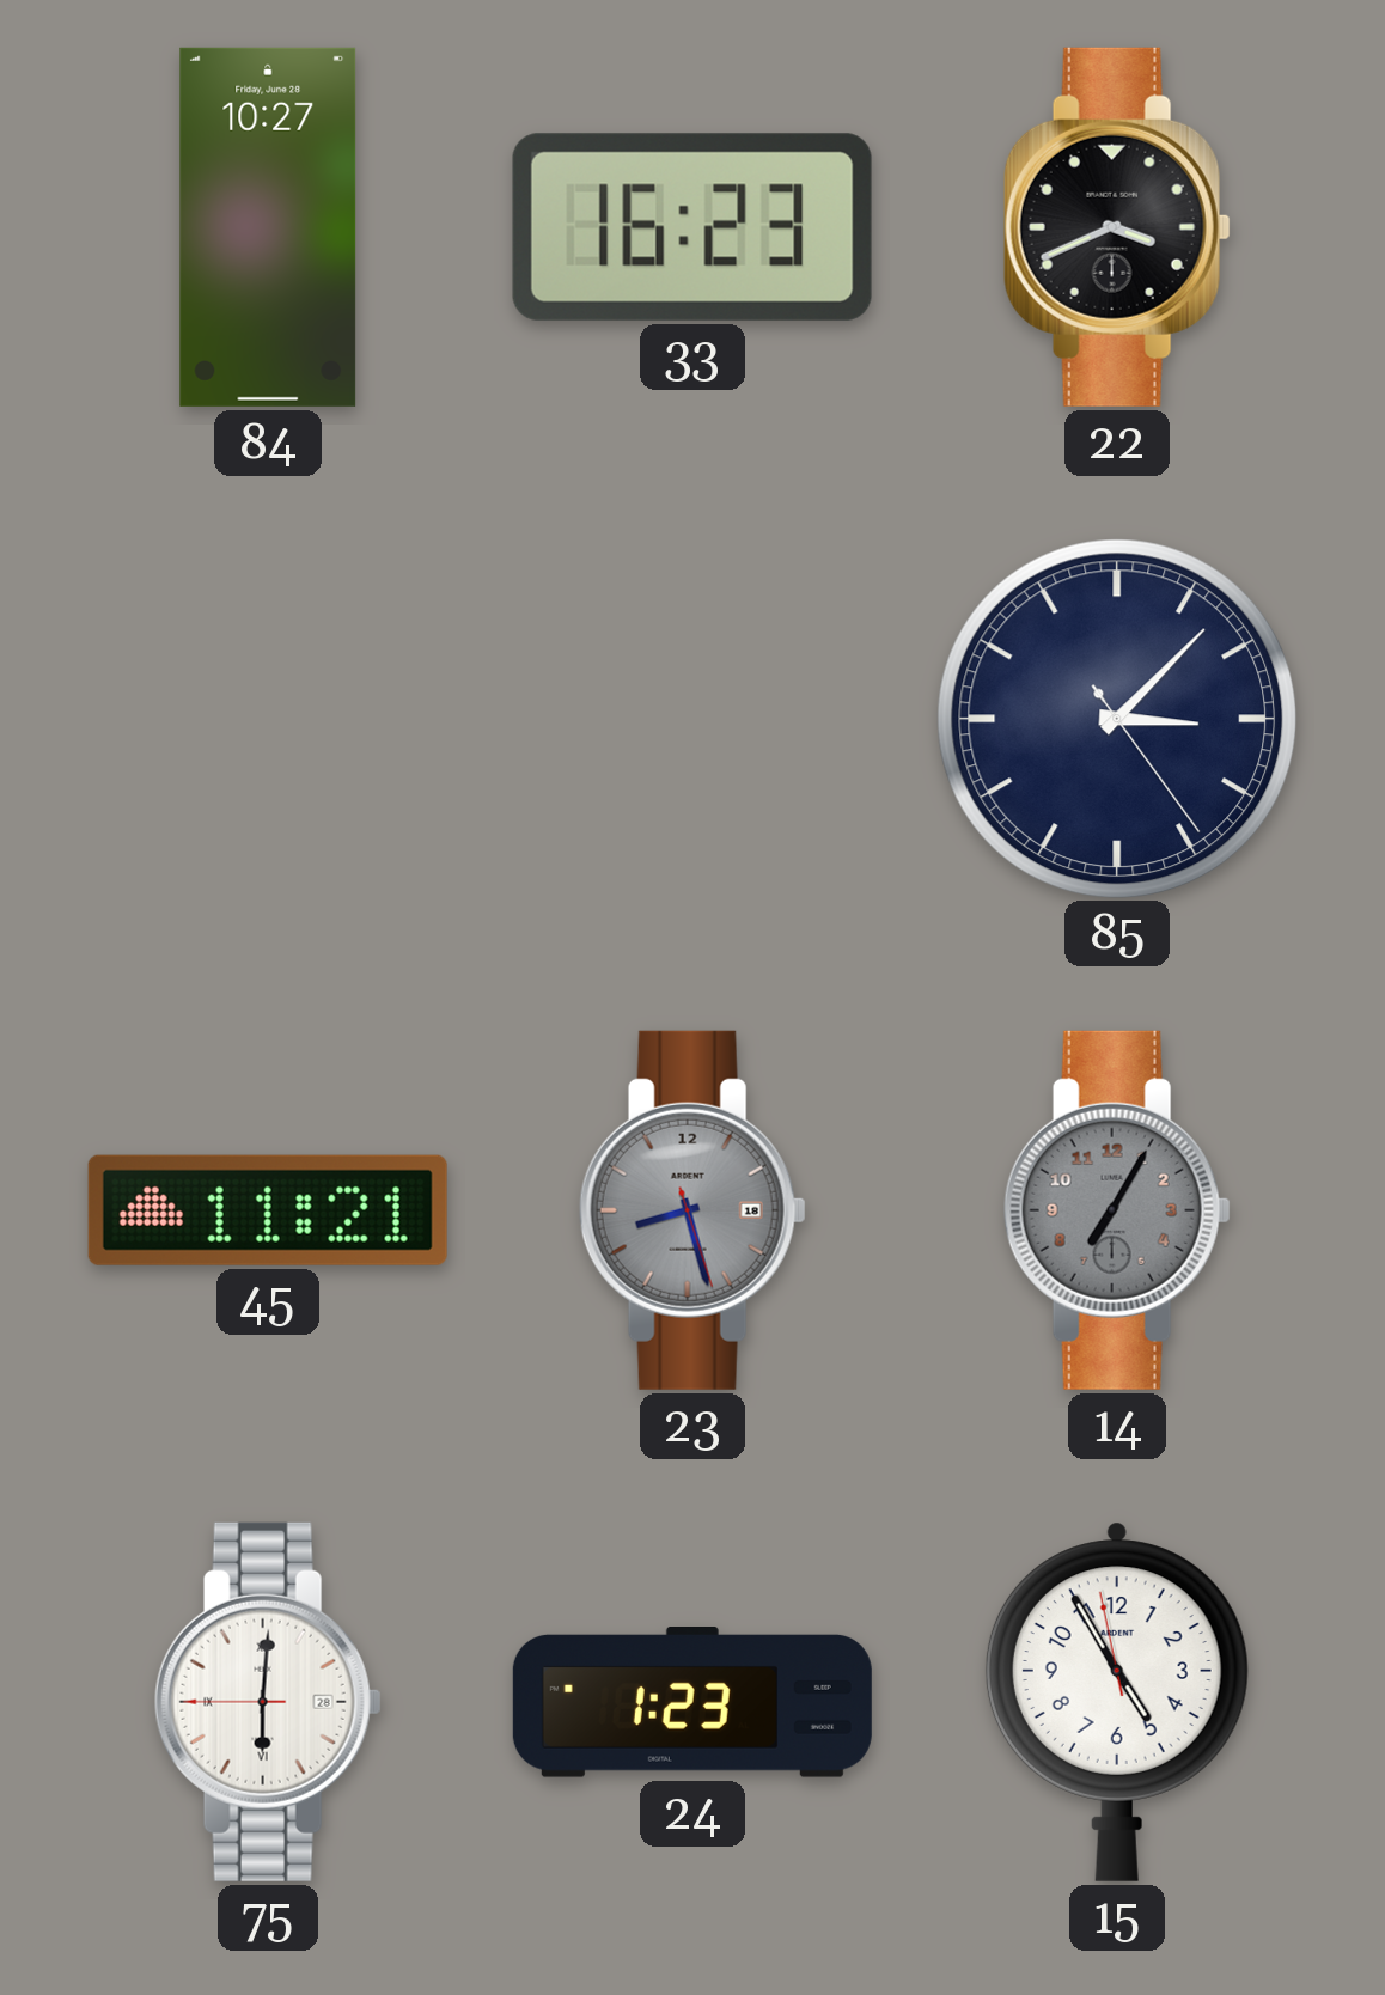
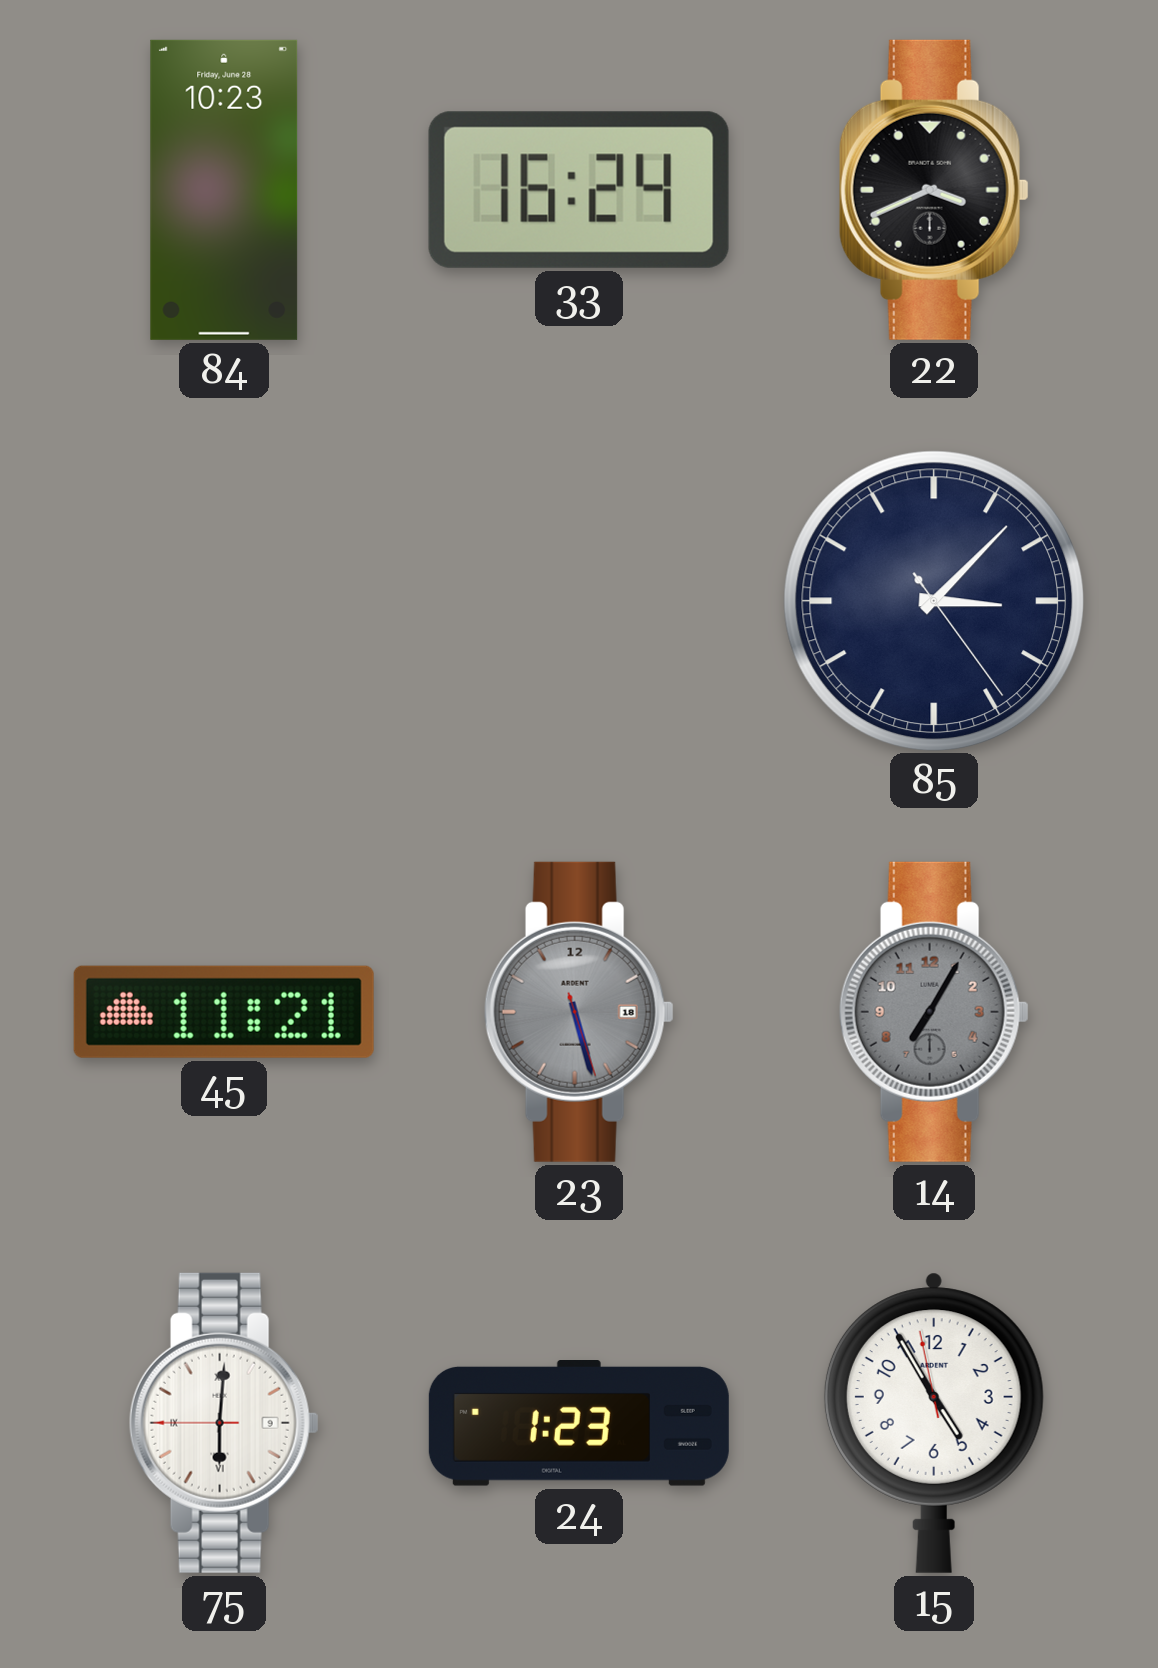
84: 10:27 -> 10:23
33: 16:23 -> 16:24
23: 8:27 -> 5:27
75 date: 28 -> 9
